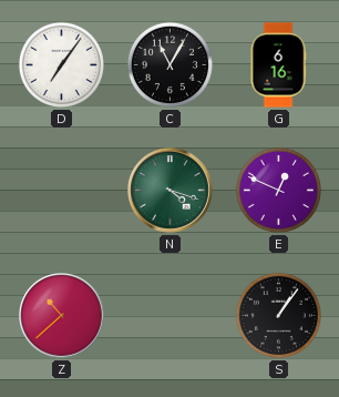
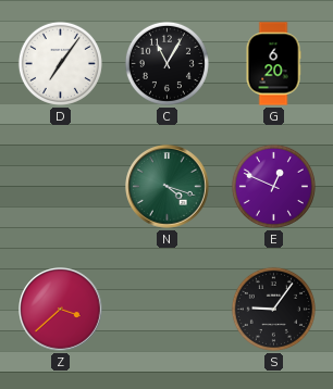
G: 6:16 -> 6:20
Z: 10:38 -> 3:38
S: 1:06 -> 9:06
